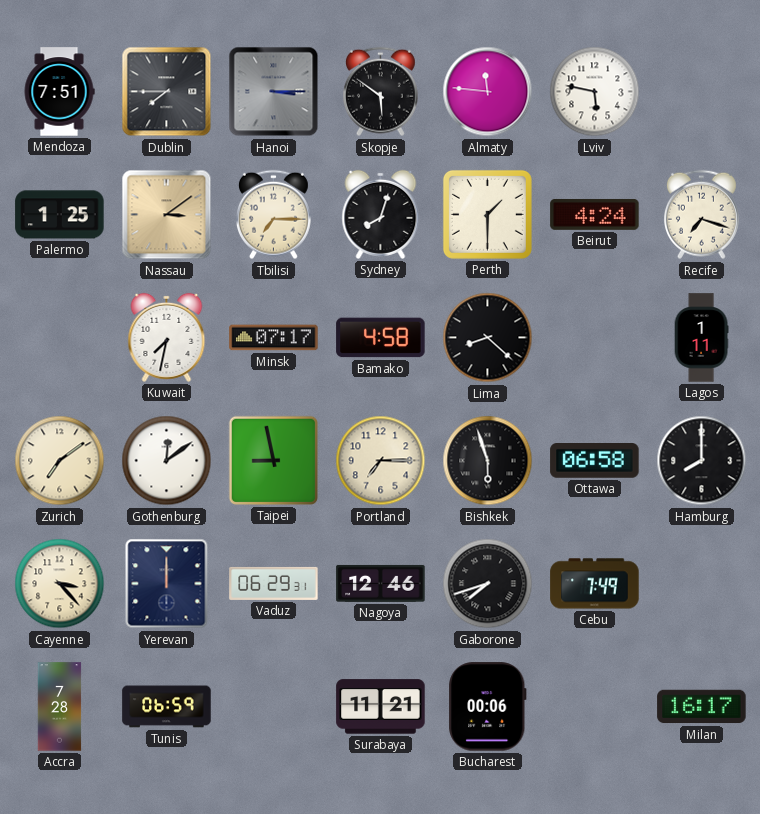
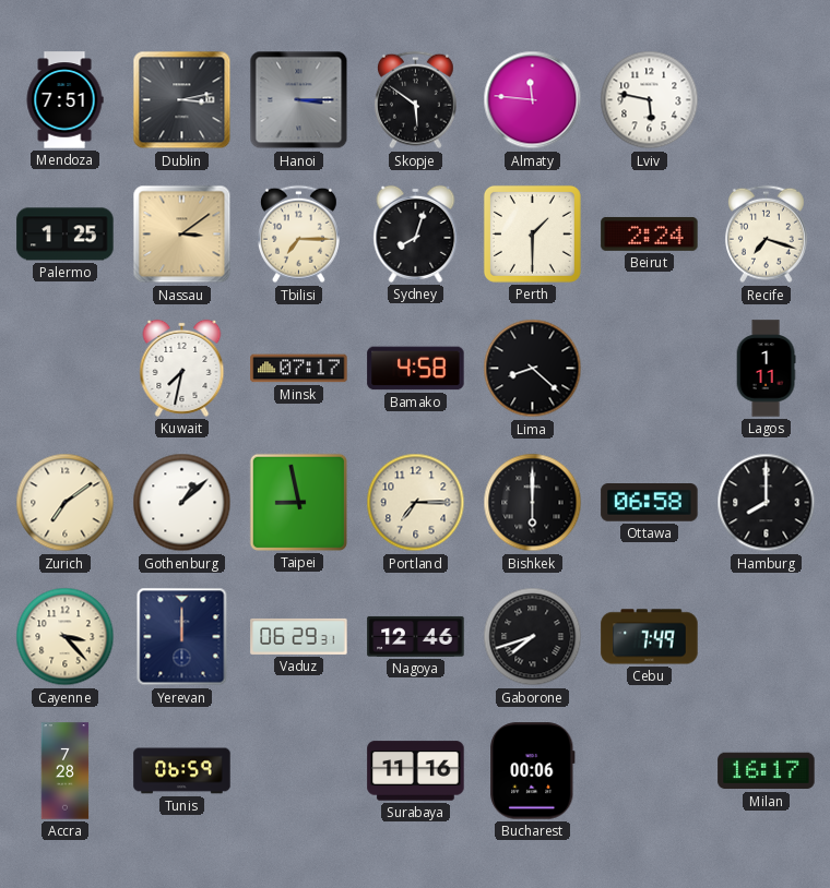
Dublin: 7:45 -> 3:13
Beirut: 4:24 -> 2:24
Gothenburg: 12:09 -> 1:08
Bishkek: 5:57 -> 6:00
Surabaya: 11:21 -> 11:16
